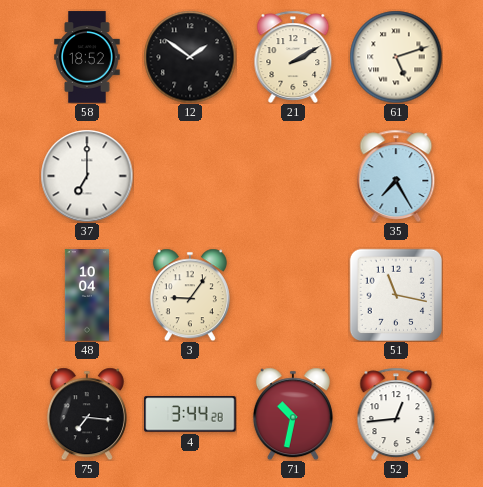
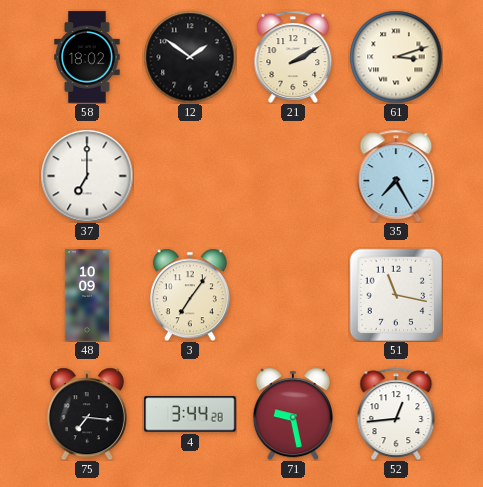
58: 18:52 -> 18:02
61: 5:12 -> 3:12
48: 10:04 -> 10:09
3: 9:06 -> 7:06
71: 10:32 -> 9:28
